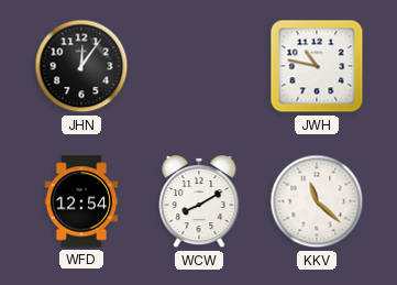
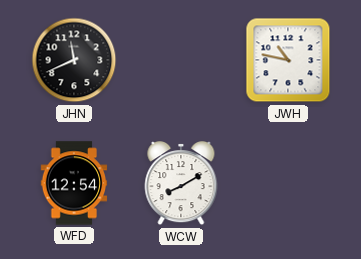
JHN: 12:06 -> 11:41
KKV: 11:22 -> none
